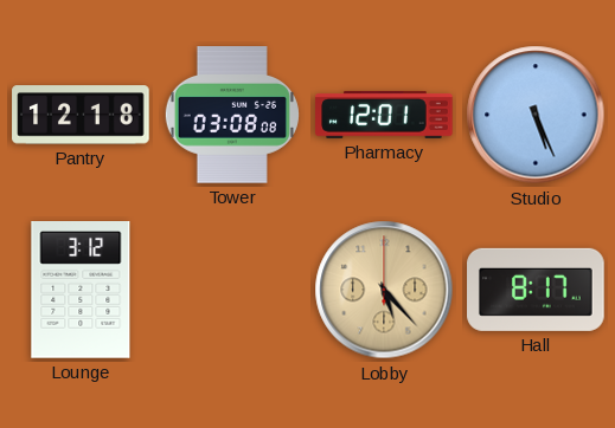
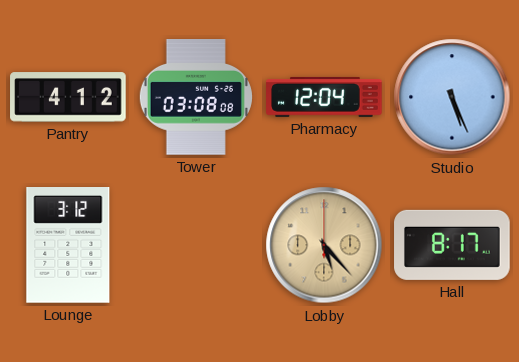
Pantry: 12:18 -> 4:12
Pharmacy: 12:01 -> 12:04
